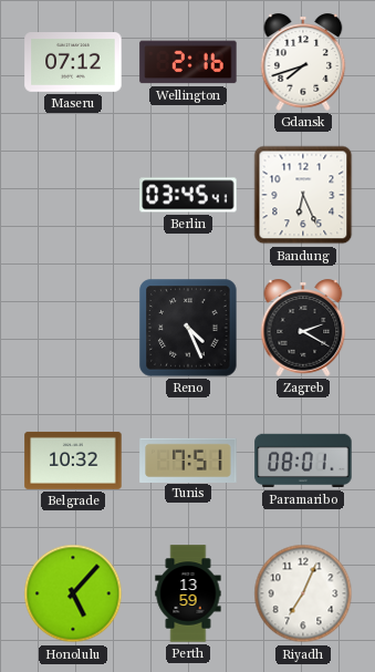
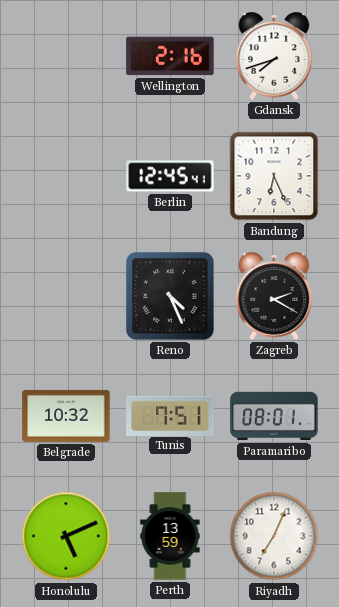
Maseru: 07:12 -> none
Berlin: 03:45 -> 12:45
Honolulu: 5:07 -> 5:11
